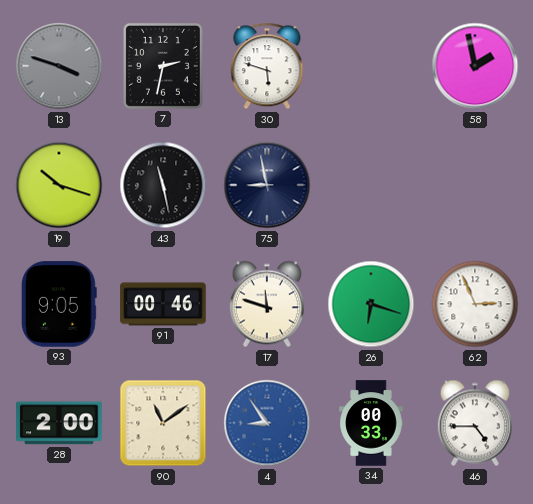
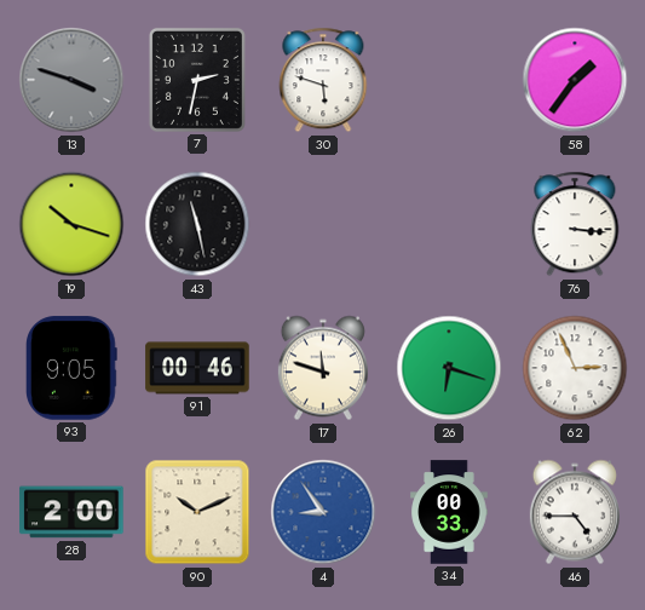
58: 1:58 -> 1:36
75: 8:58 -> none
76: none -> 3:16
90: 11:09 -> 10:11
